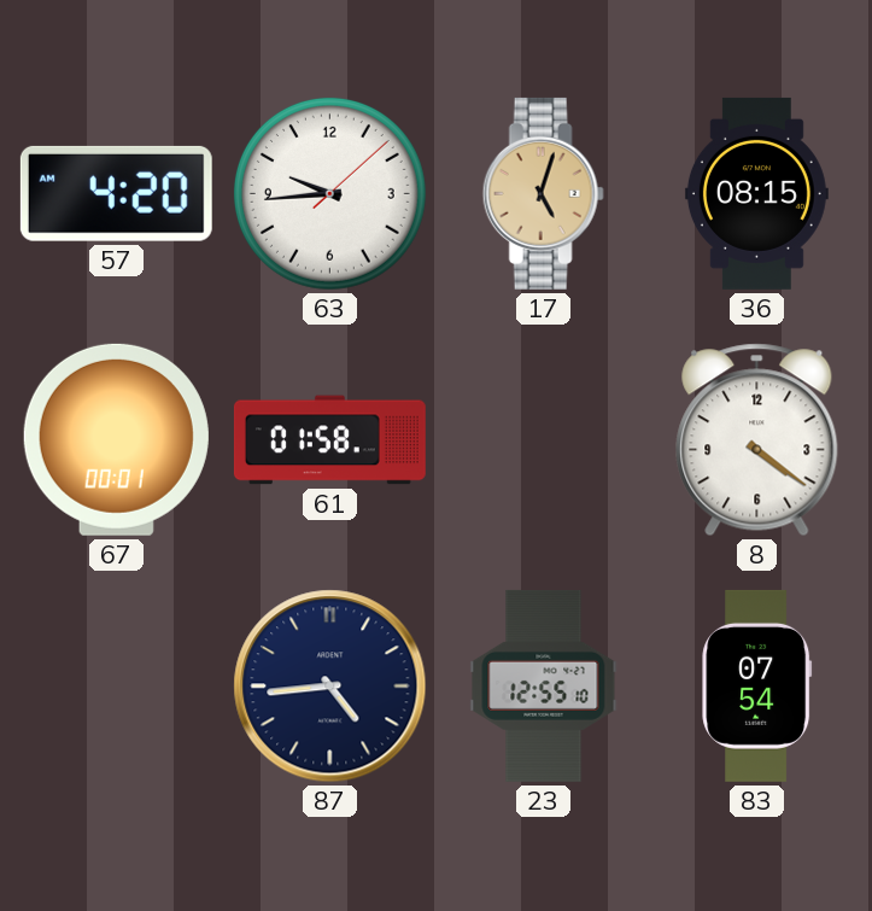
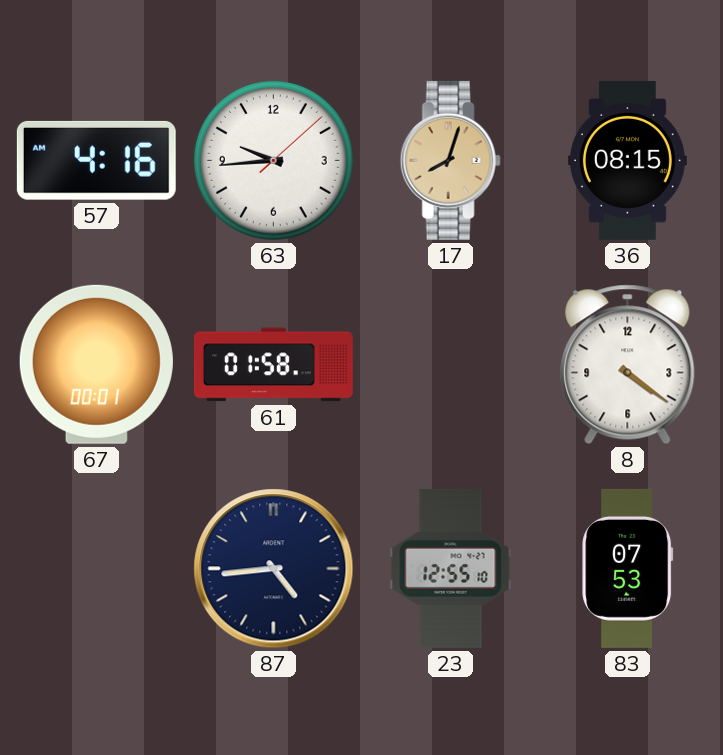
57: 4:20 -> 4:16
17: 5:03 -> 8:03
83: 07:54 -> 07:53
